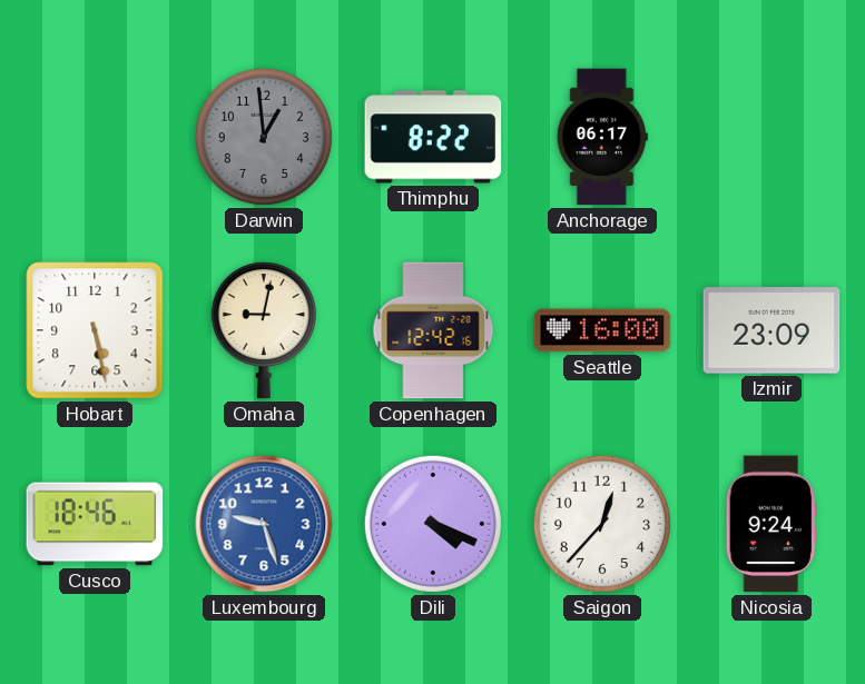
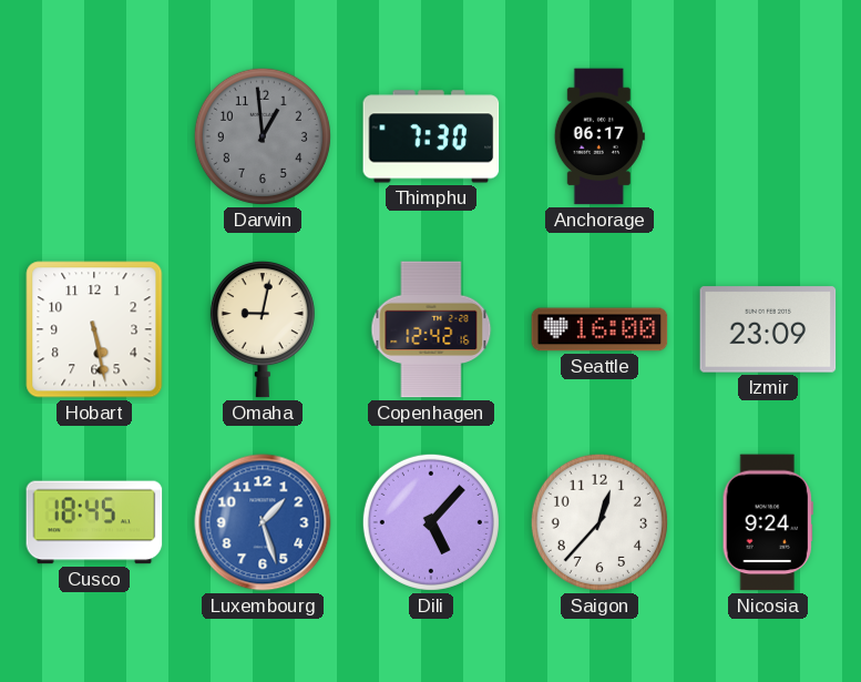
Thimphu: 8:22 -> 7:30
Cusco: 18:46 -> 18:45
Luxembourg: 9:27 -> 1:27
Dili: 4:19 -> 5:07
